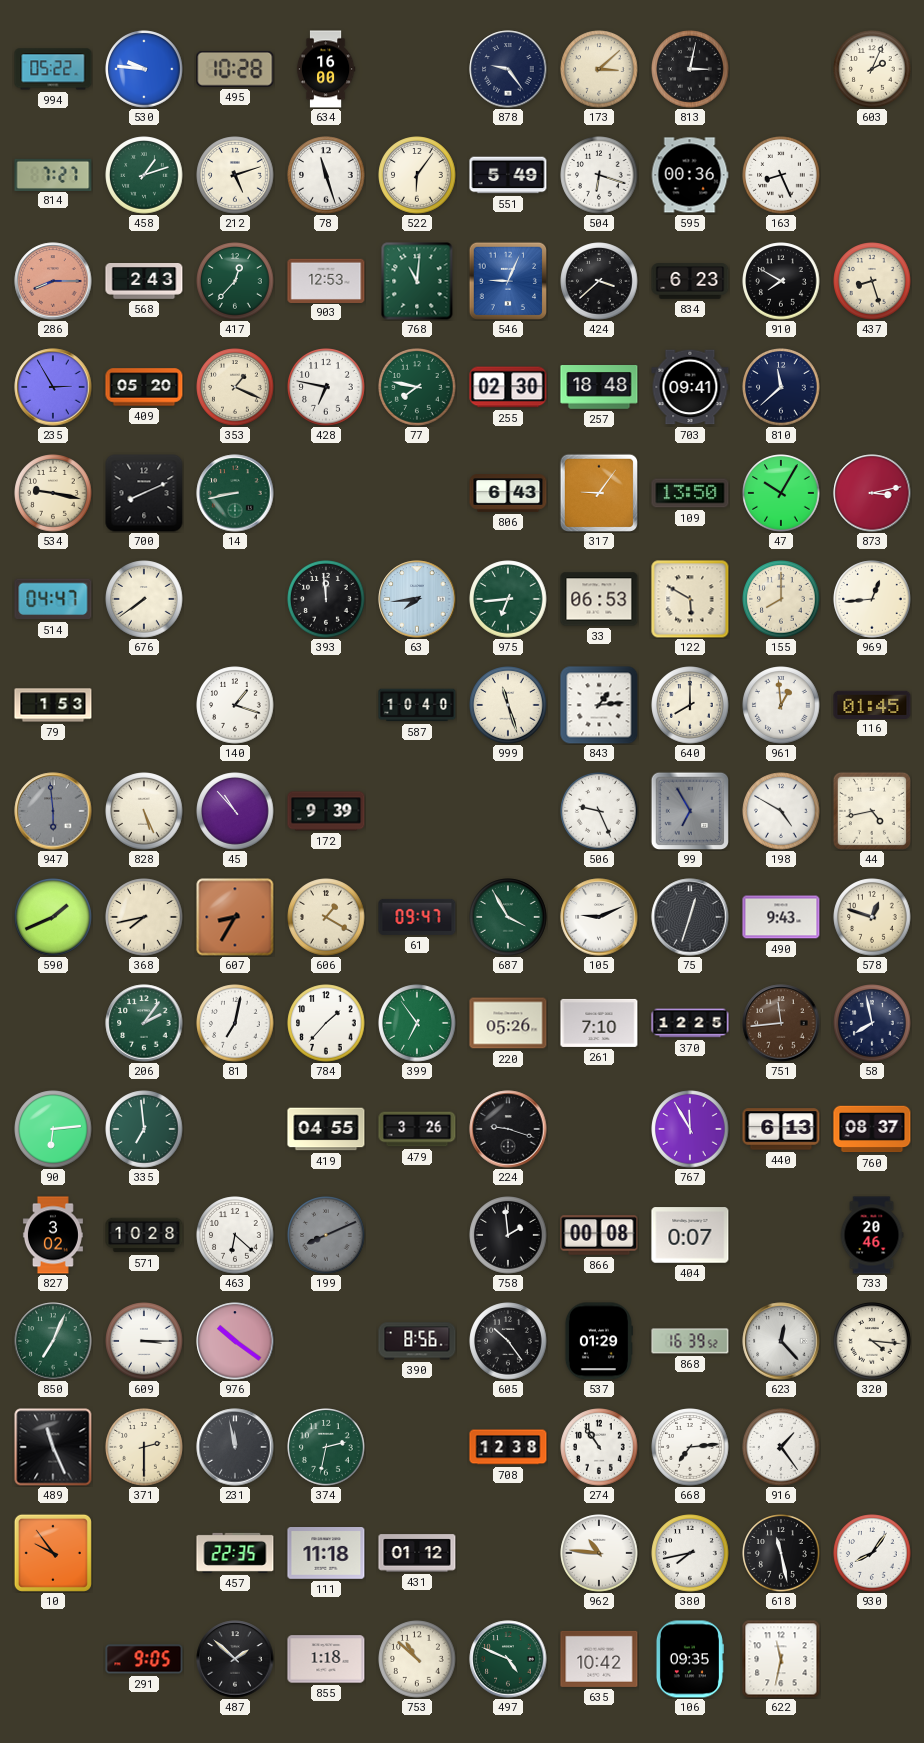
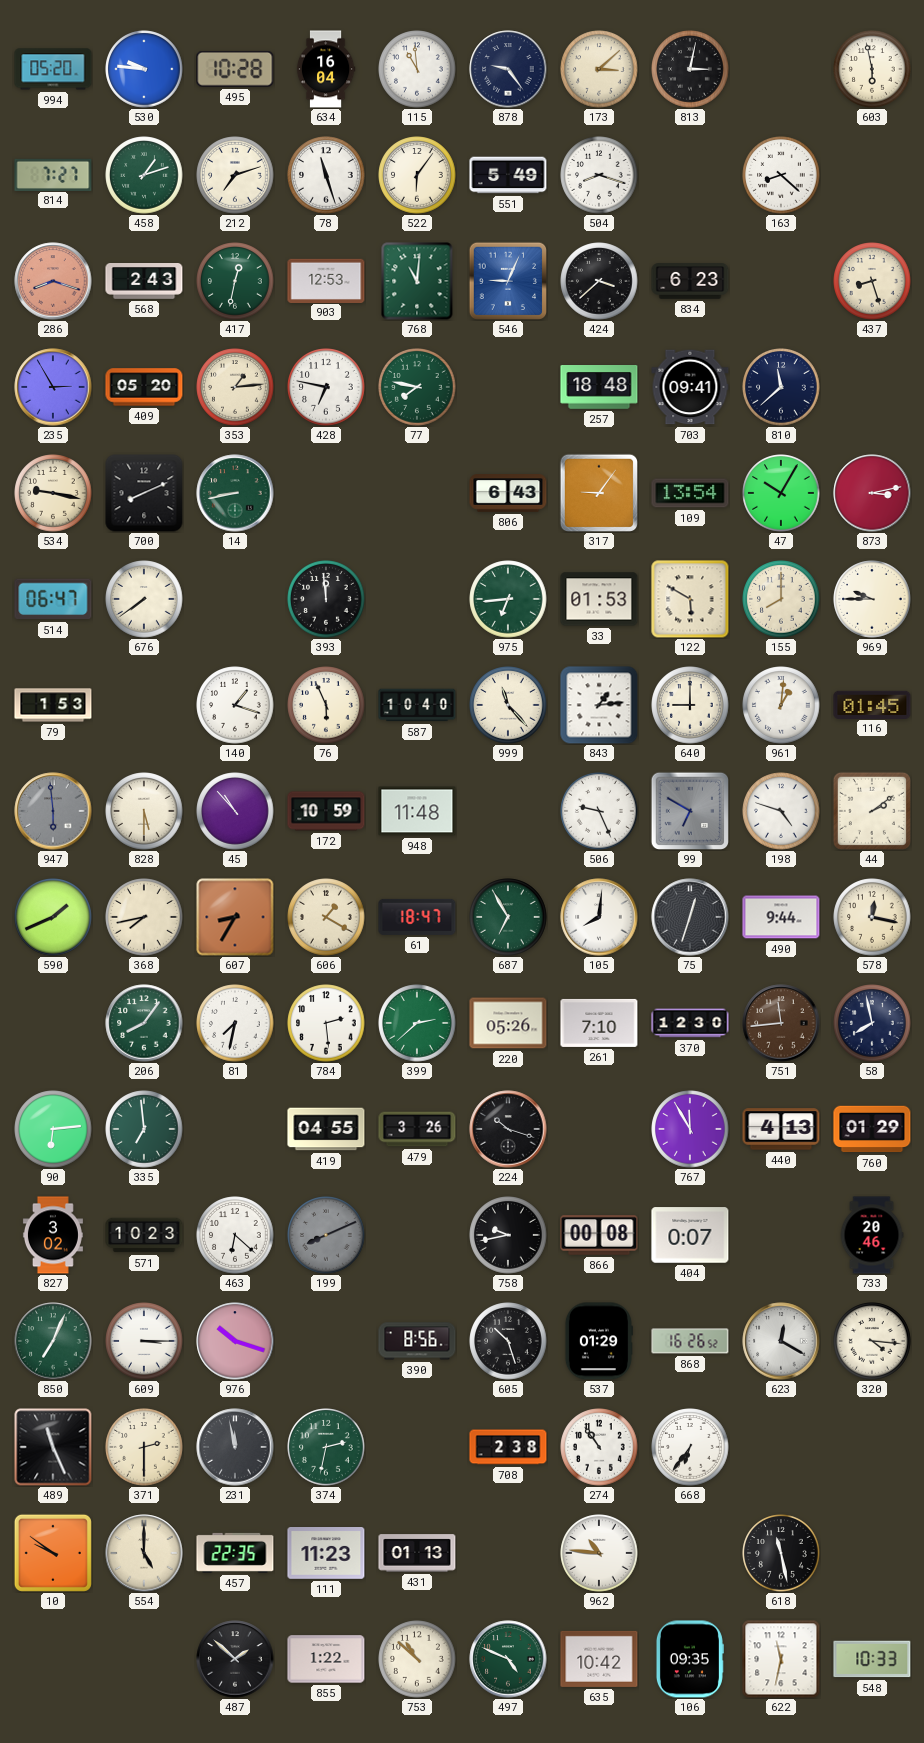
994: 05:22 -> 05:20
634: 16:00 -> 16:04
115: none -> 10:59
603: 2:04 -> 5:58
212: 5:12 -> 7:12
504: 6:18 -> 8:18
595: 00:36 -> none
163: 8:26 -> 8:22
286: 8:15 -> 8:18
417: 12:37 -> 12:32
910: 7:50 -> none
353: 1:19 -> 1:14
255: 02:30 -> none
109: 13:50 -> 13:54
514: 04:47 -> 06:47
63: 7:44 -> none
33: 06:53 -> 01:53
969: 12:44 -> 9:45
76: none -> 5:56
999: 11:27 -> 11:23
640: 8:00 -> 9:00
961: 12:59 -> 1:01
828: 5:26 -> 5:30
172: 9:39 -> 10:59
948: none -> 11:48
99: 6:55 -> 6:50
198: 4:50 -> 4:48
44: 4:43 -> 2:09
61: 09:47 -> 18:47
687: 3:55 -> 6:55
105: 9:11 -> 8:01
490: 9:43 -> 9:44
578: 12:48 -> 12:17
206: 2:06 -> 8:06
81: 7:02 -> 7:32
784: 1:37 -> 2:29
399: 6:54 -> 2:38
370: 12:25 -> 12:30
224: 9:18 -> 10:18
440: 6:13 -> 4:13
760: 08:37 -> 01:29
571: 10:28 -> 10:23
758: 1:59 -> 9:43
976: 10:21 -> 10:18
605: 10:24 -> 10:27
868: 16:39 -> 16:26
623: 12:23 -> 12:20
708: 12:38 -> 2:38
668: 7:14 -> 6:36
916: 1:24 -> none
10: 9:54 -> 9:51
554: none -> 5:00
111: 11:18 -> 11:23
431: 01:12 -> 01:13
380: 7:43 -> none
930: 8:06 -> none
291: 9:05 -> none
855: 1:18 -> 1:22
548: none -> 10:33
